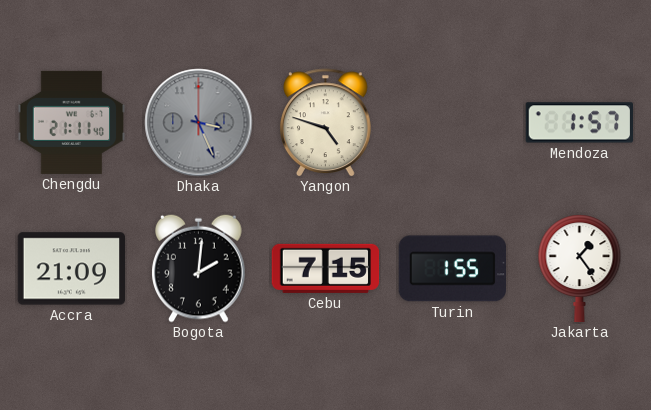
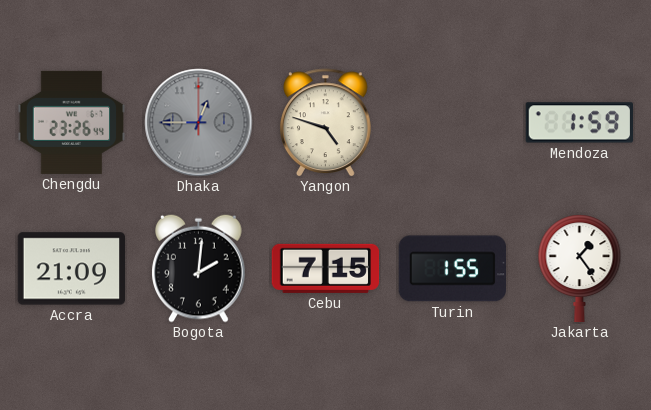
Chengdu: 21:11 -> 23:26
Dhaka: 3:26 -> 12:45
Mendoza: 1:57 -> 1:59
